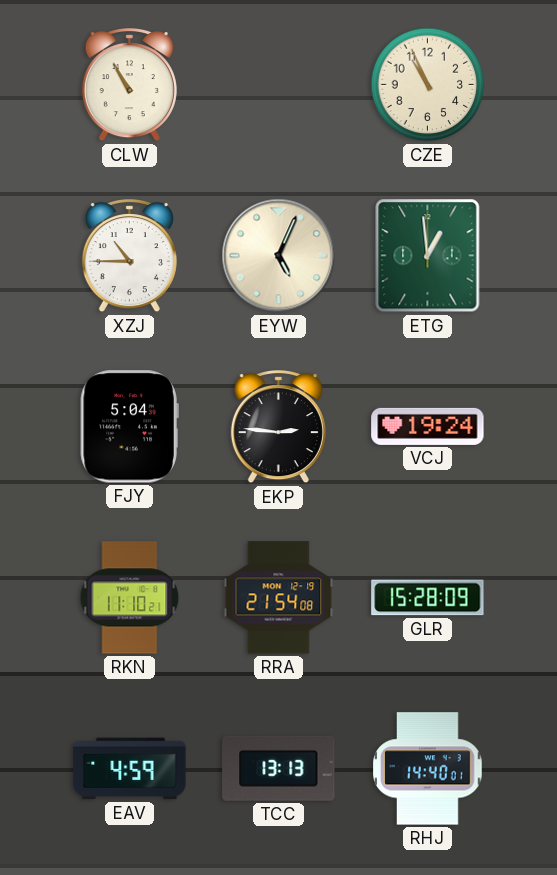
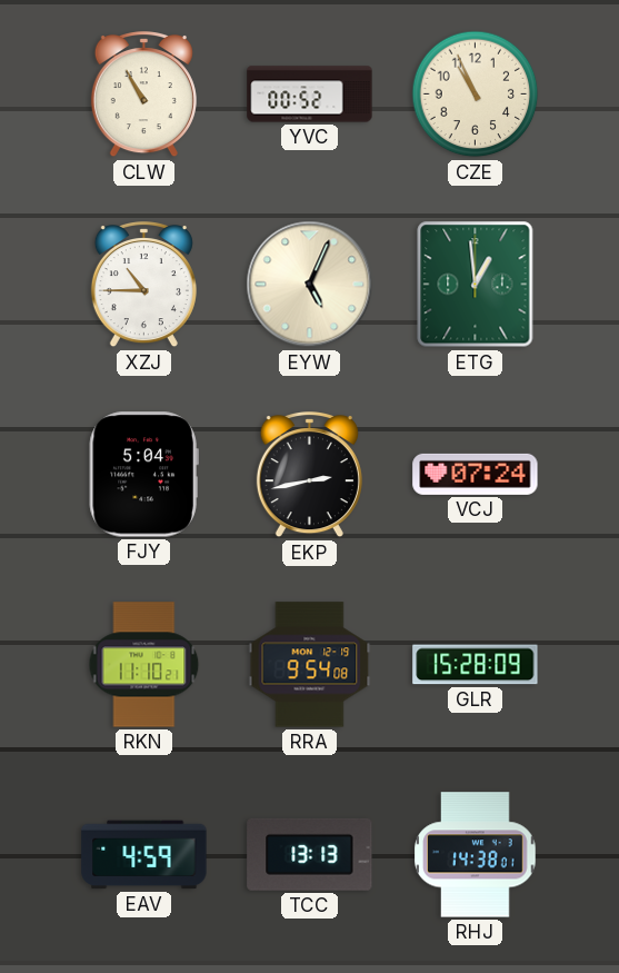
YVC: none -> 00:52
EKP: 2:46 -> 2:43
VCJ: 19:24 -> 07:24
RRA: 21:54 -> 9:54
RHJ: 14:40 -> 14:38
